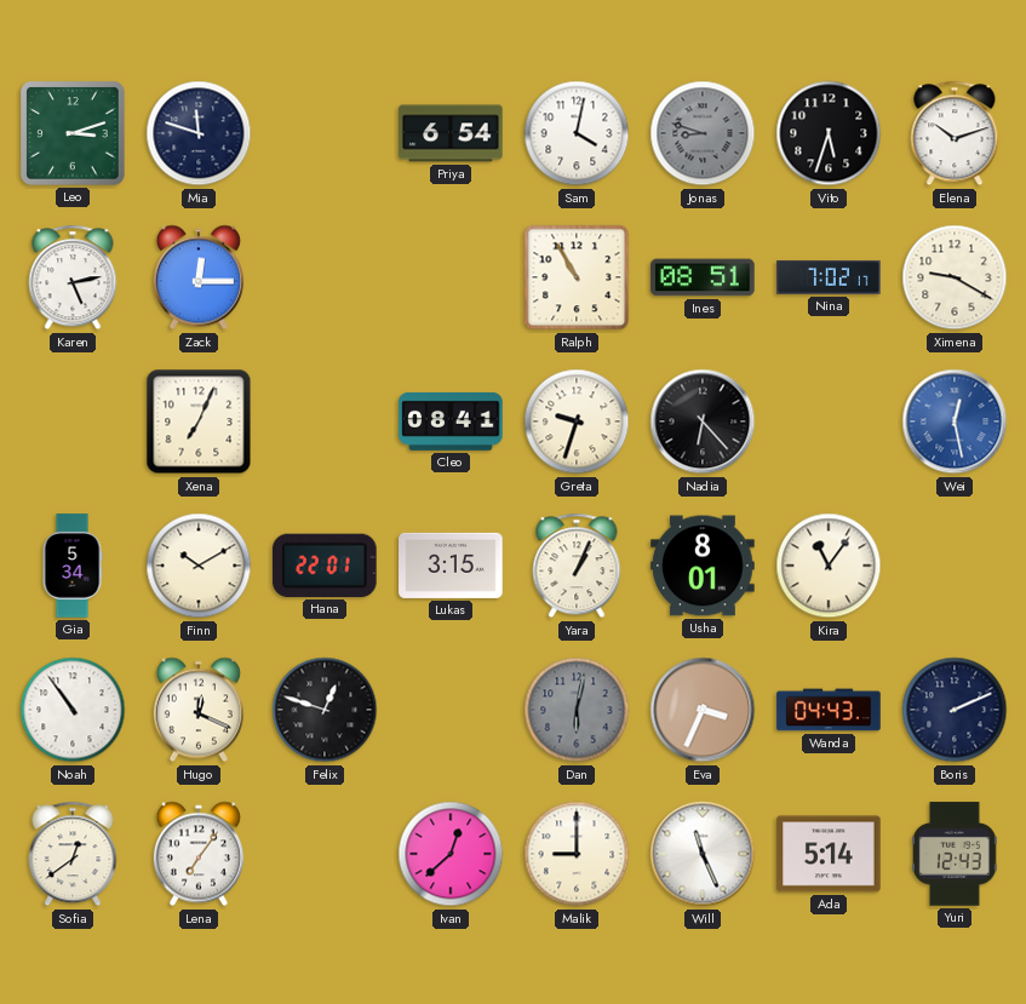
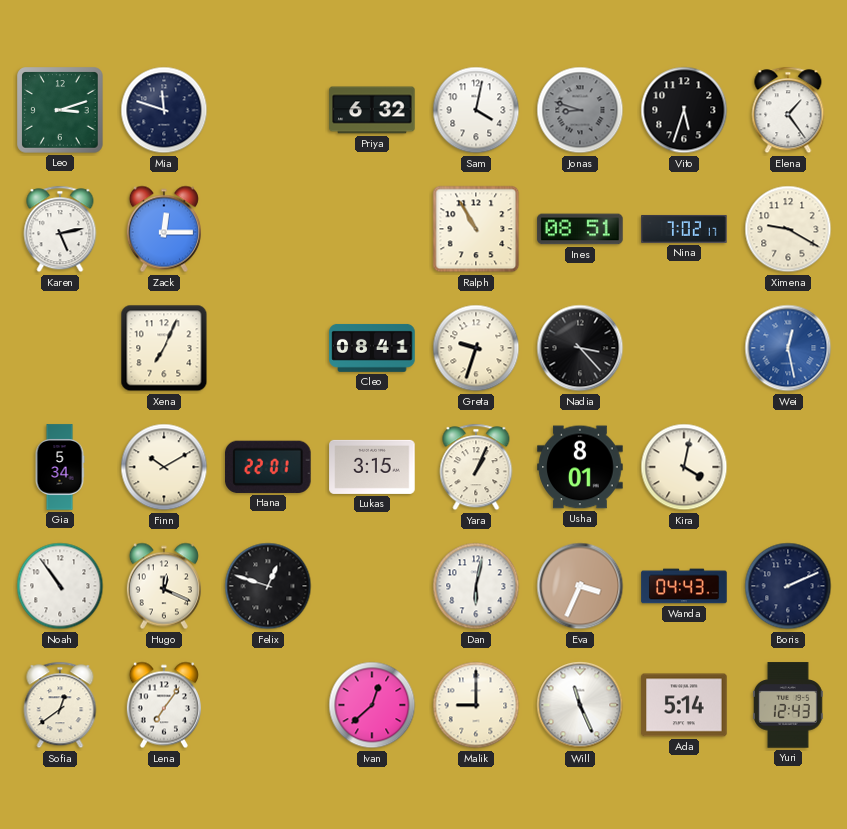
Priya: 6:54 -> 6:32
Elena: 10:12 -> 1:24
Nadia: 6:23 -> 3:23
Kira: 11:06 -> 4:02
Dan dial: grey -> white
